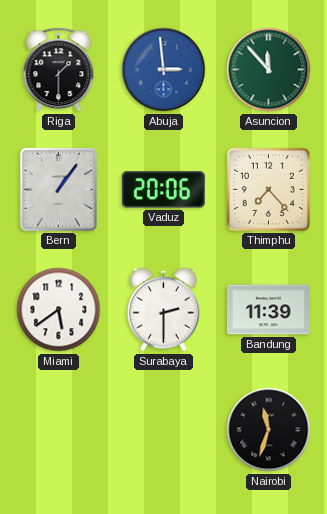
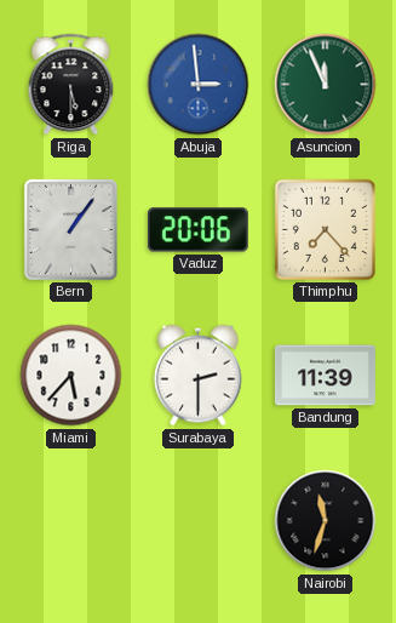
Riga: 1:30 -> 5:30
Asuncion: 11:53 -> 11:56
Miami: 5:39 -> 5:37
